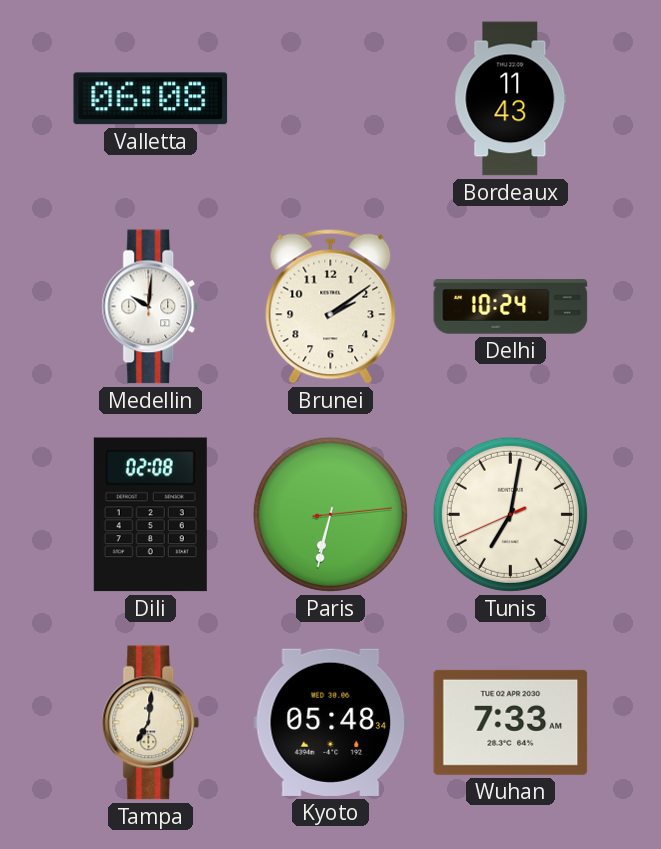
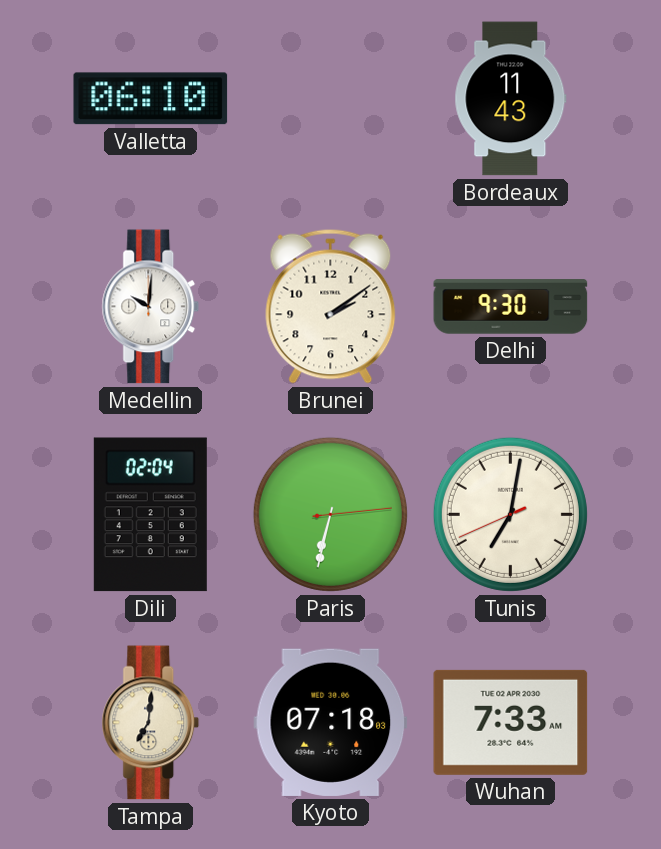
Valletta: 06:08 -> 06:10
Delhi: 10:24 -> 9:30
Dili: 02:08 -> 02:04
Kyoto: 05:48 -> 07:18
